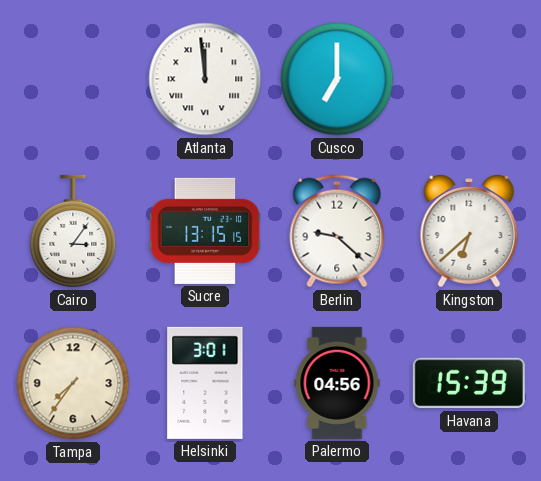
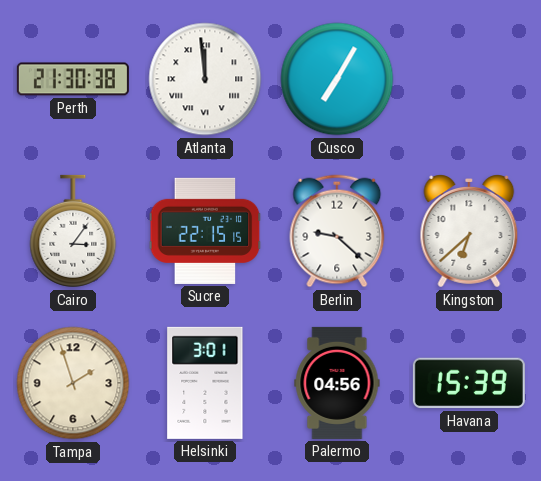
Perth: none -> 21:30
Cusco: 7:00 -> 7:05
Sucre: 13:15 -> 22:15
Tampa: 7:36 -> 1:57
